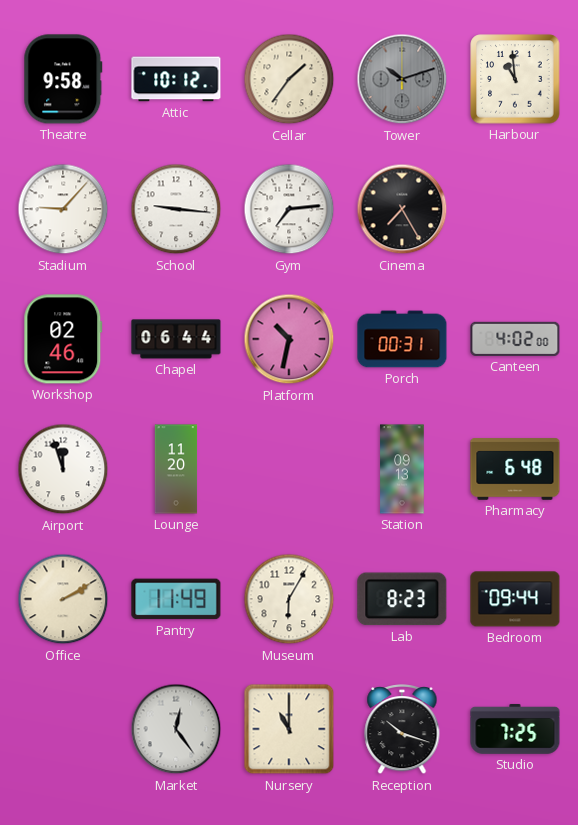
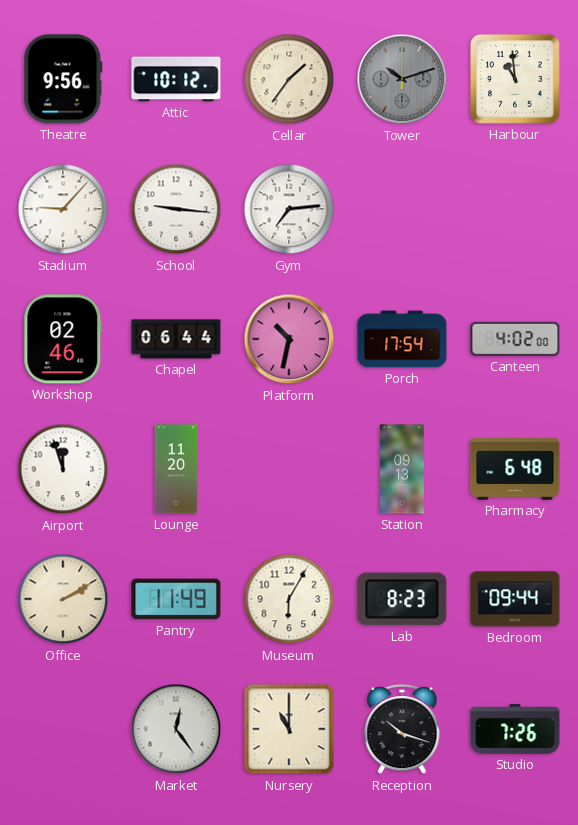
Theatre: 9:58 -> 9:56
Cinema: 7:25 -> none
Porch: 00:31 -> 17:54
Studio: 7:25 -> 7:26
